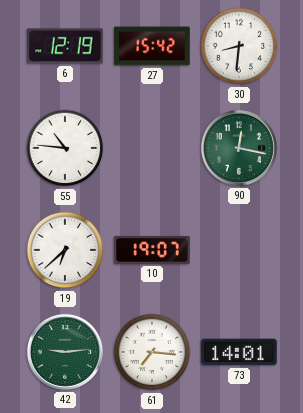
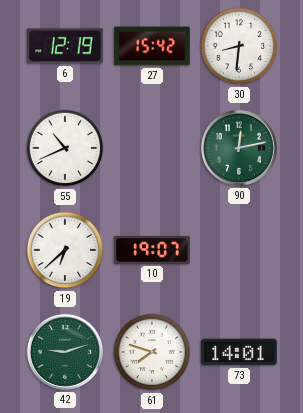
55: 10:46 -> 10:41
90: 12:17 -> 12:13
42: 9:14 -> 9:12
61: 7:16 -> 7:48
